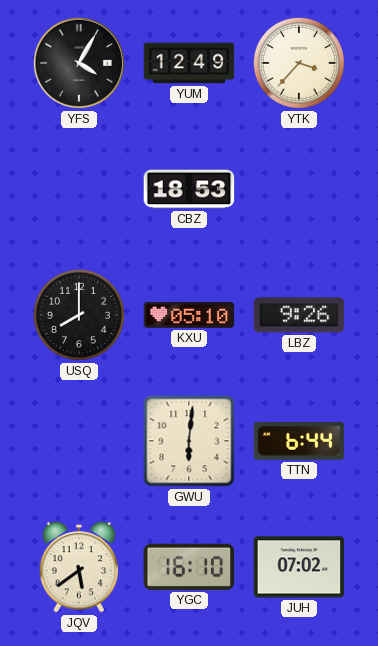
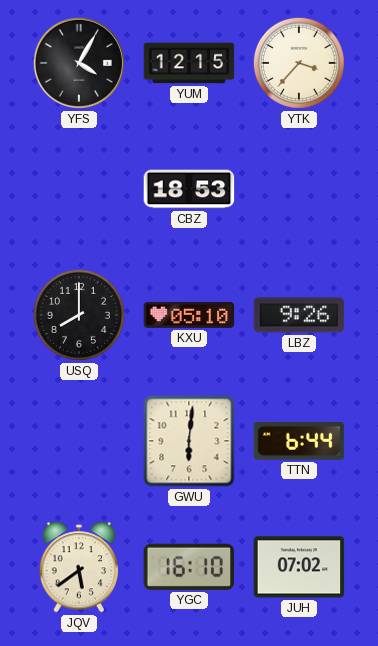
YUM: 12:49 -> 12:15
